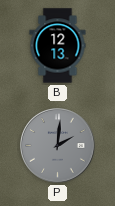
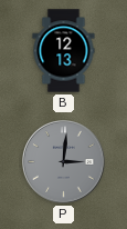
P: 2:01 -> 3:01
